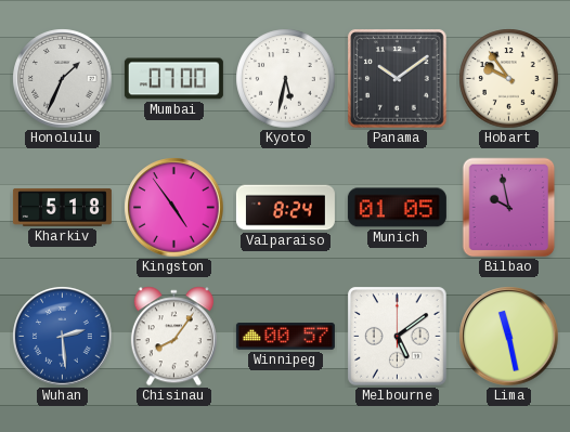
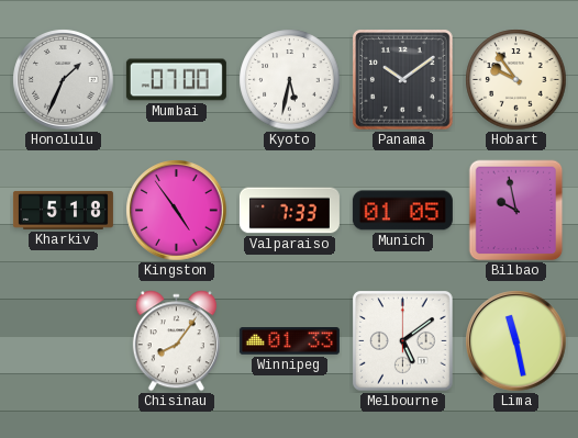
Valparaiso: 8:24 -> 7:33
Wuhan: 2:29 -> none
Winnipeg: 00:57 -> 01:33
